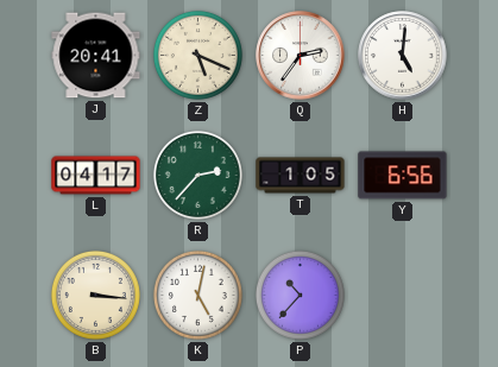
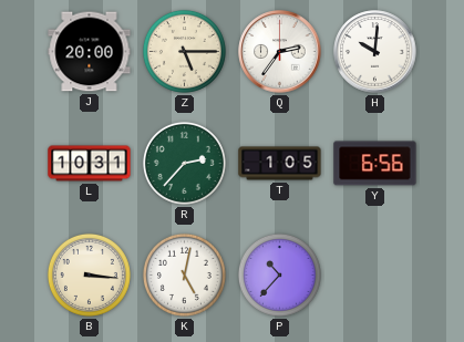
J: 20:41 -> 20:00
Z: 5:19 -> 5:15
H: 5:01 -> 10:01
L: 04:17 -> 10:31
